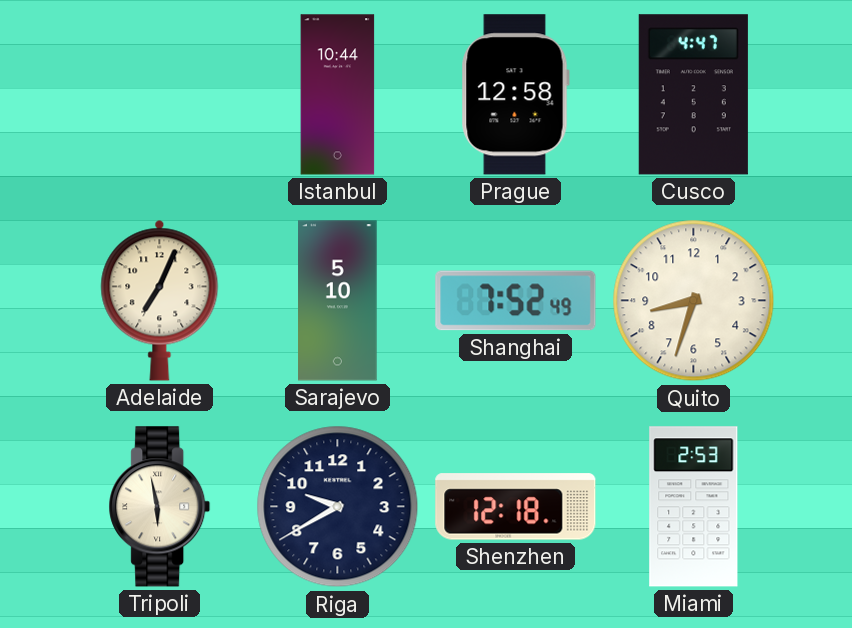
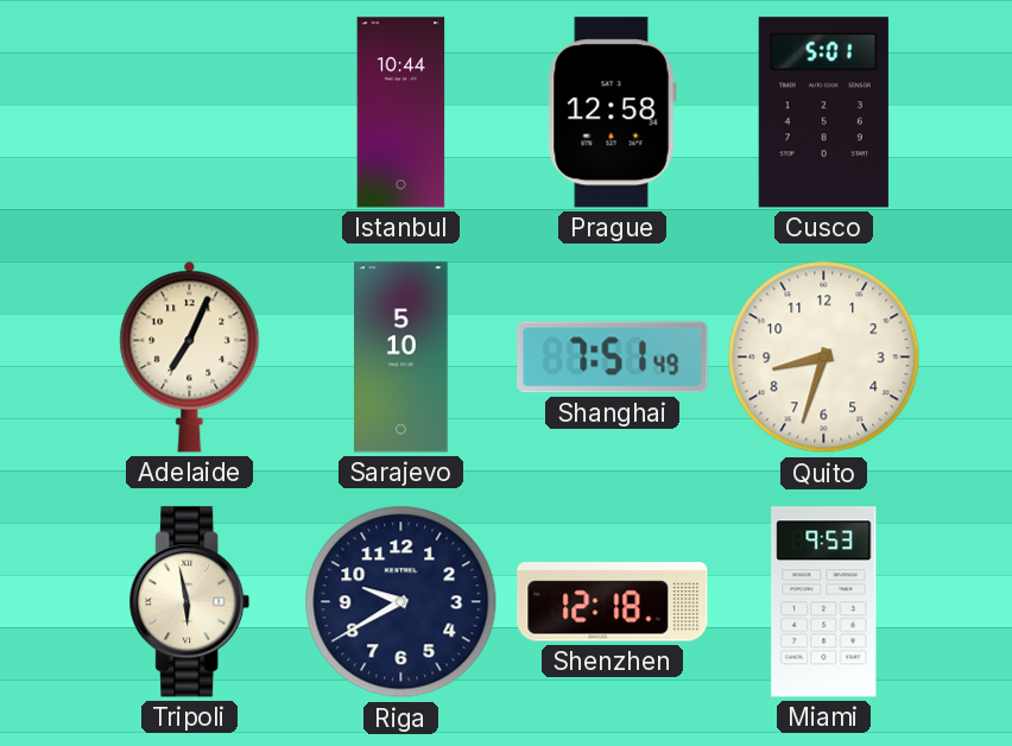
Cusco: 4:47 -> 5:01
Shanghai: 7:52 -> 7:51
Miami: 2:53 -> 9:53
